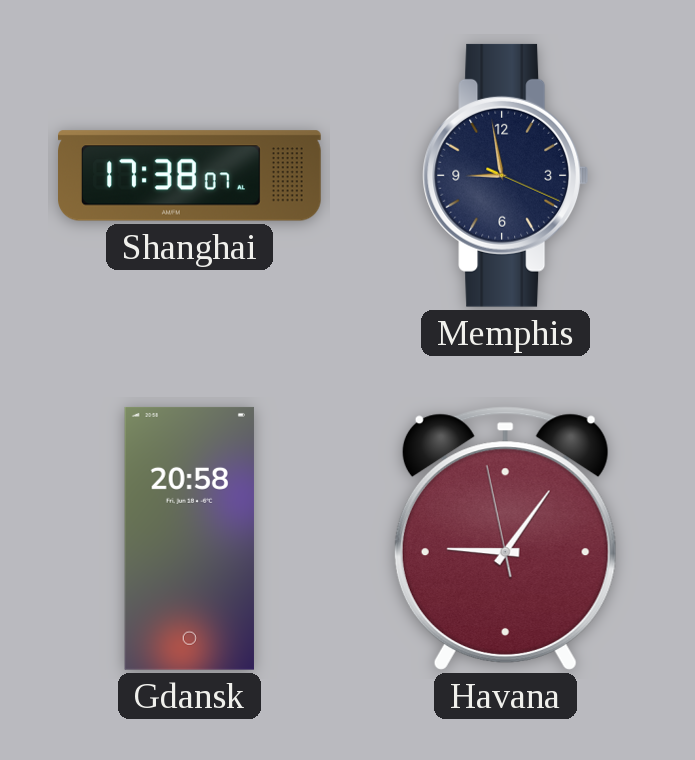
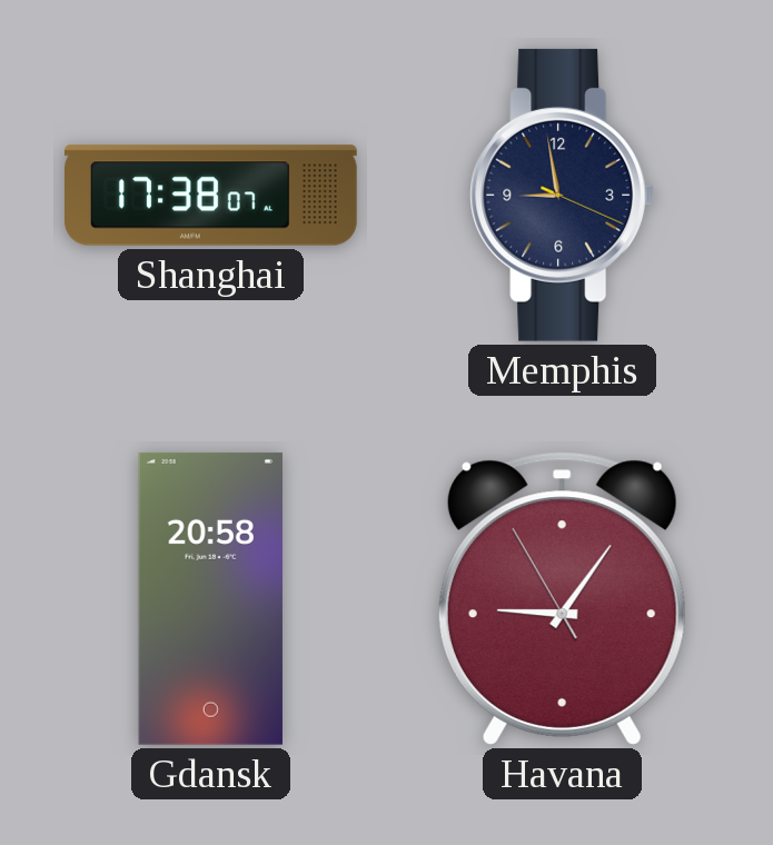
Havana: 9:05:58 -> 9:05:55
